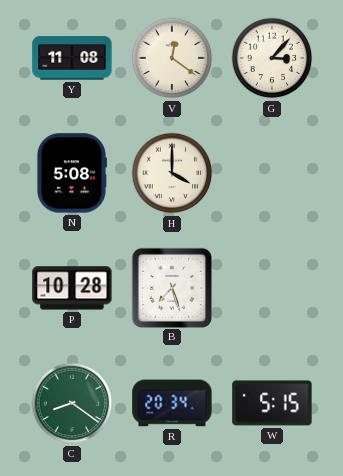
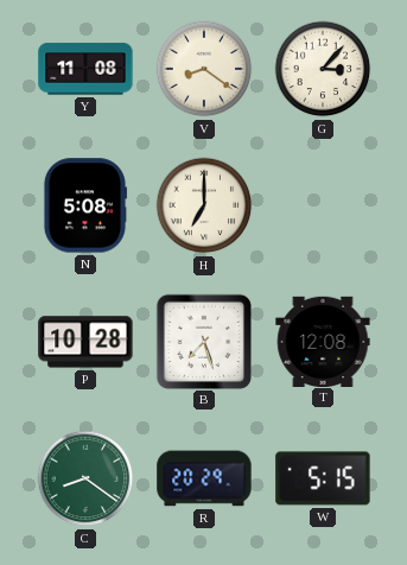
V: 12:21 -> 8:21
H: 4:00 -> 7:00
T: none -> 12:08
R: 20:34 -> 20:29
